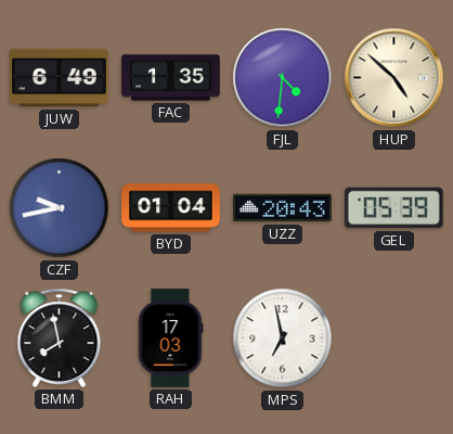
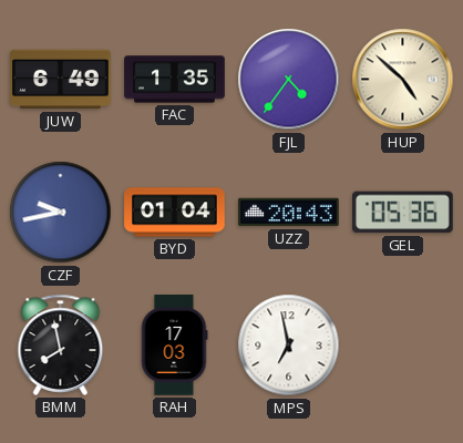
FJL: 4:31 -> 4:36
GEL: 05:39 -> 05:36
